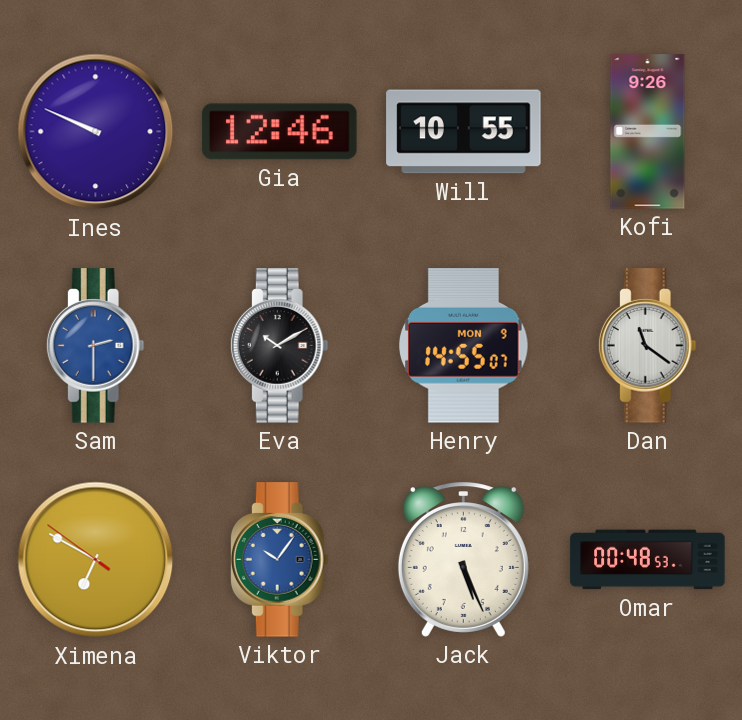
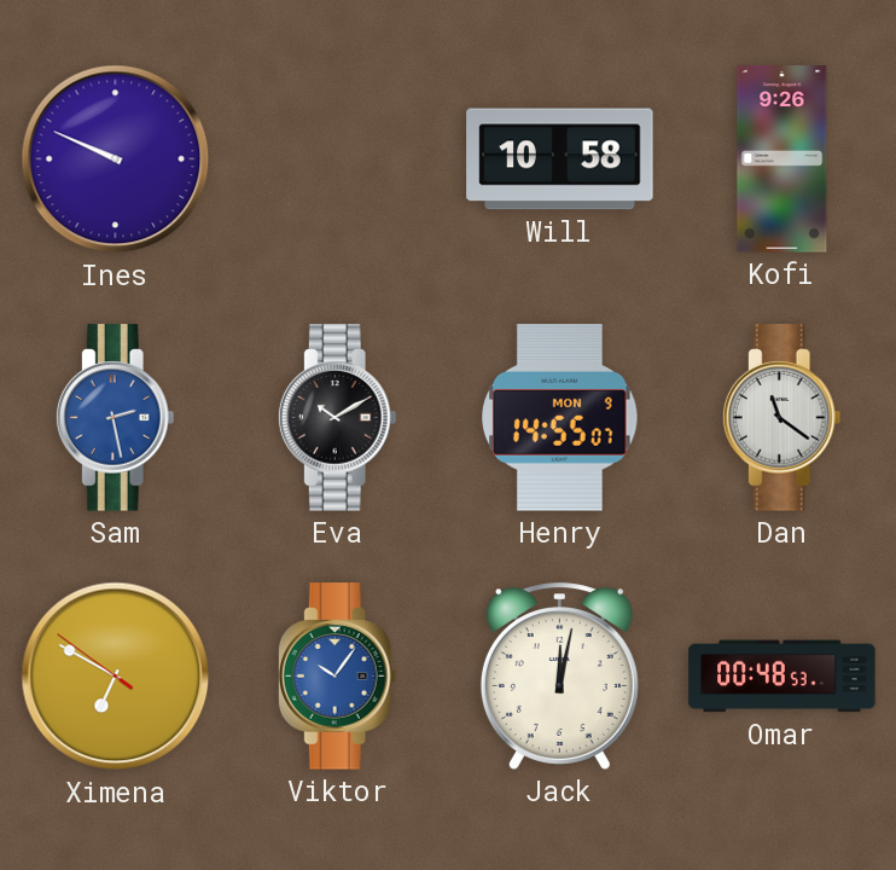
Gia: 12:46 -> none
Will: 10:55 -> 10:58
Sam: 2:30 -> 2:28
Jack: 5:26 -> 12:02
